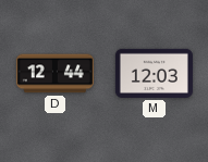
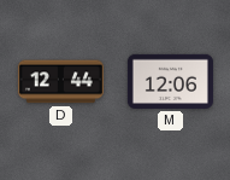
M: 12:03 -> 12:06
